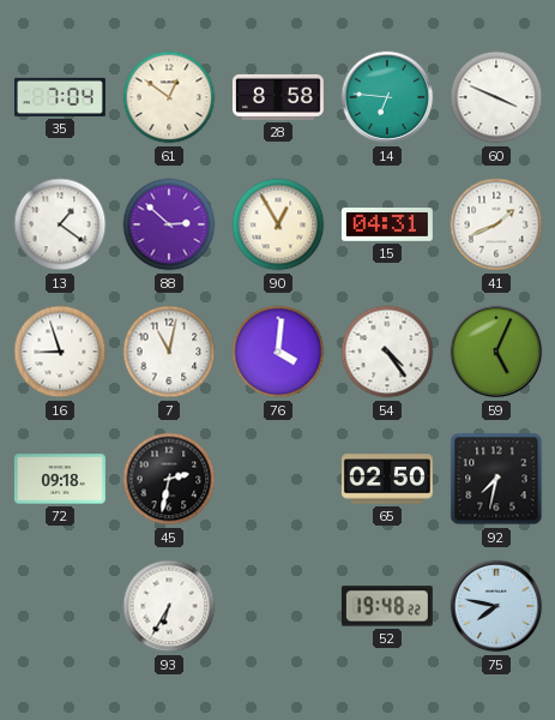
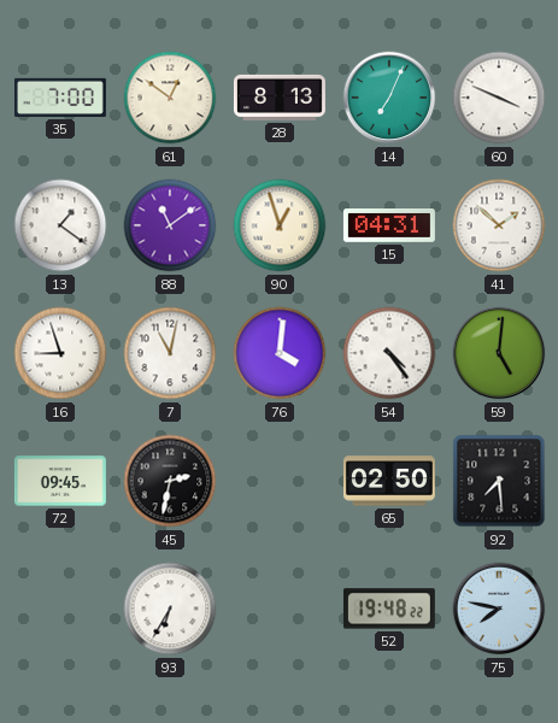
35: 7:04 -> 7:00
28: 8:58 -> 8:13
14: 6:46 -> 7:04
88: 2:52 -> 11:09
90: 12:55 -> 12:57
41: 1:41 -> 1:52
59: 5:04 -> 5:01
72: 09:18 -> 09:45
92: 7:32 -> 7:29
